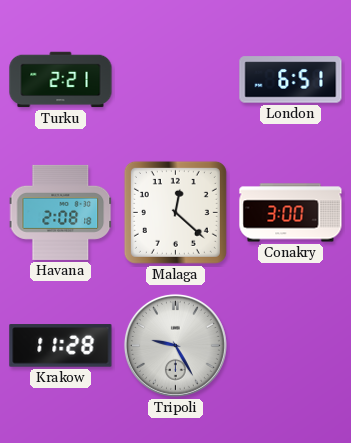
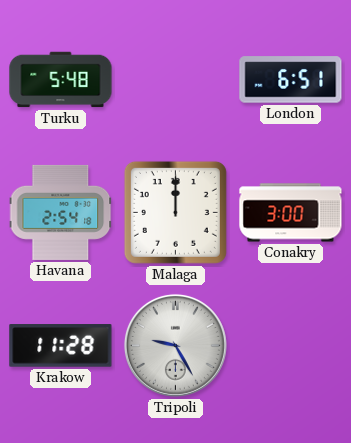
Turku: 2:21 -> 5:48
Havana: 2:08 -> 2:54
Malaga: 12:22 -> 12:00
